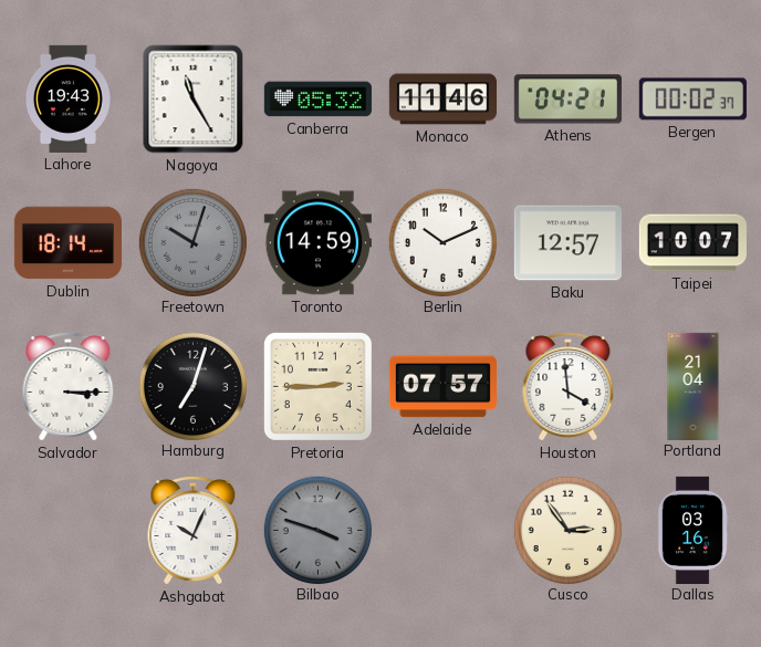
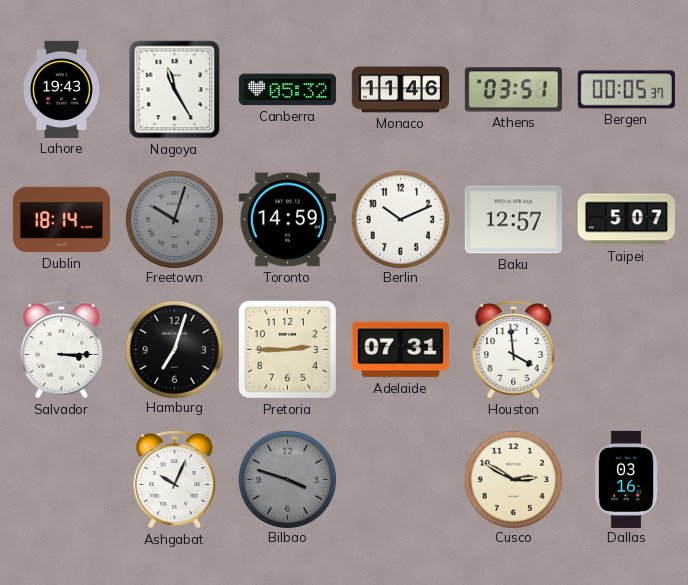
Athens: 04:21 -> 03:51
Bergen: 00:02 -> 00:05
Taipei: 10:07 -> 5:07
Adelaide: 07:57 -> 07:31
Portland: 21:04 -> none
Cusco: 2:54 -> 2:50
